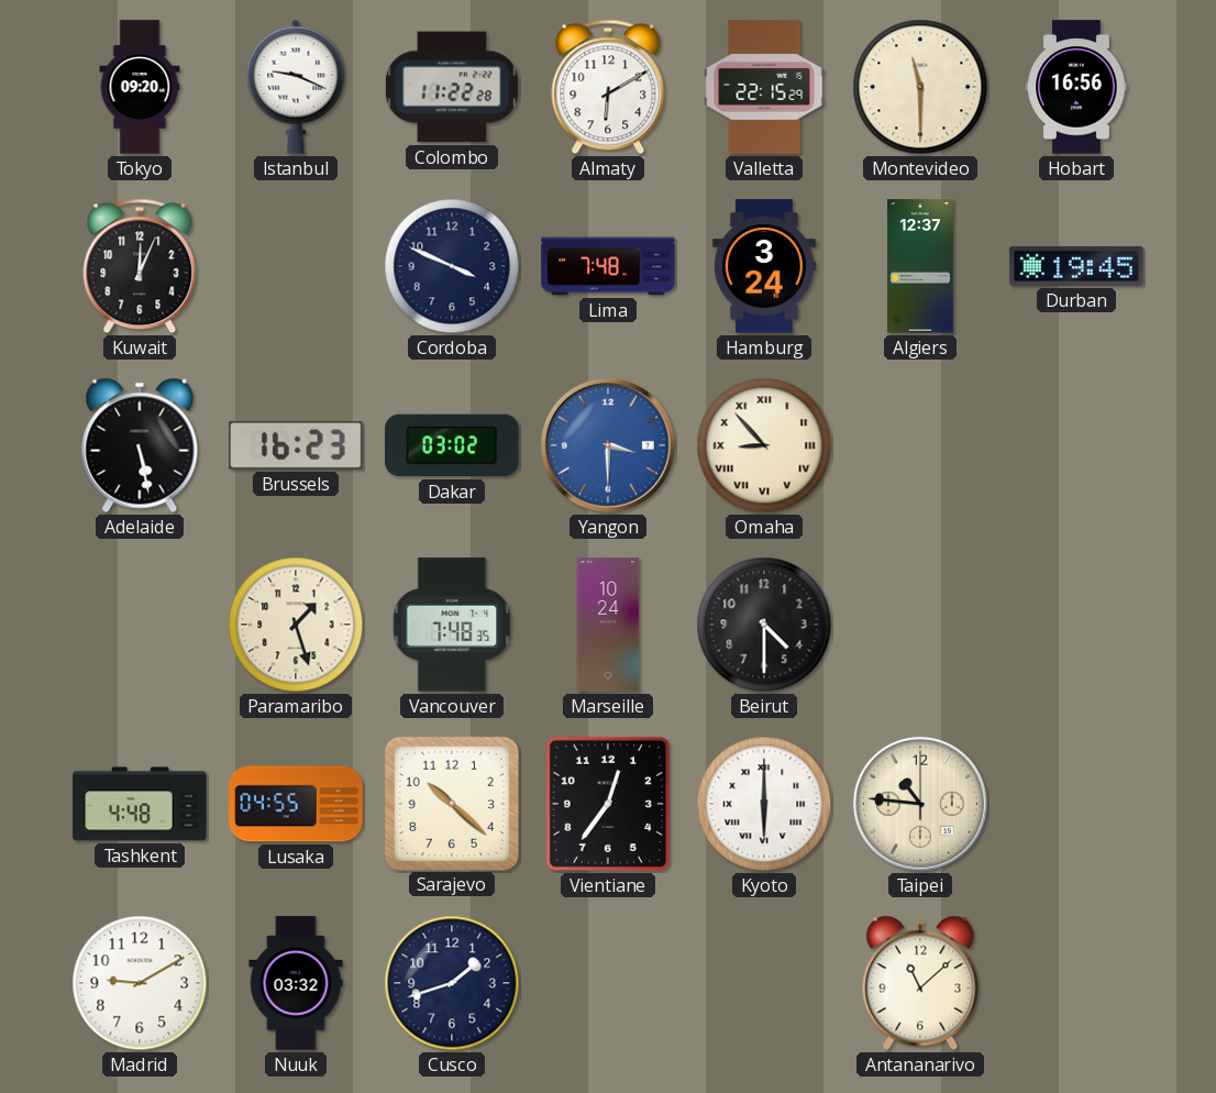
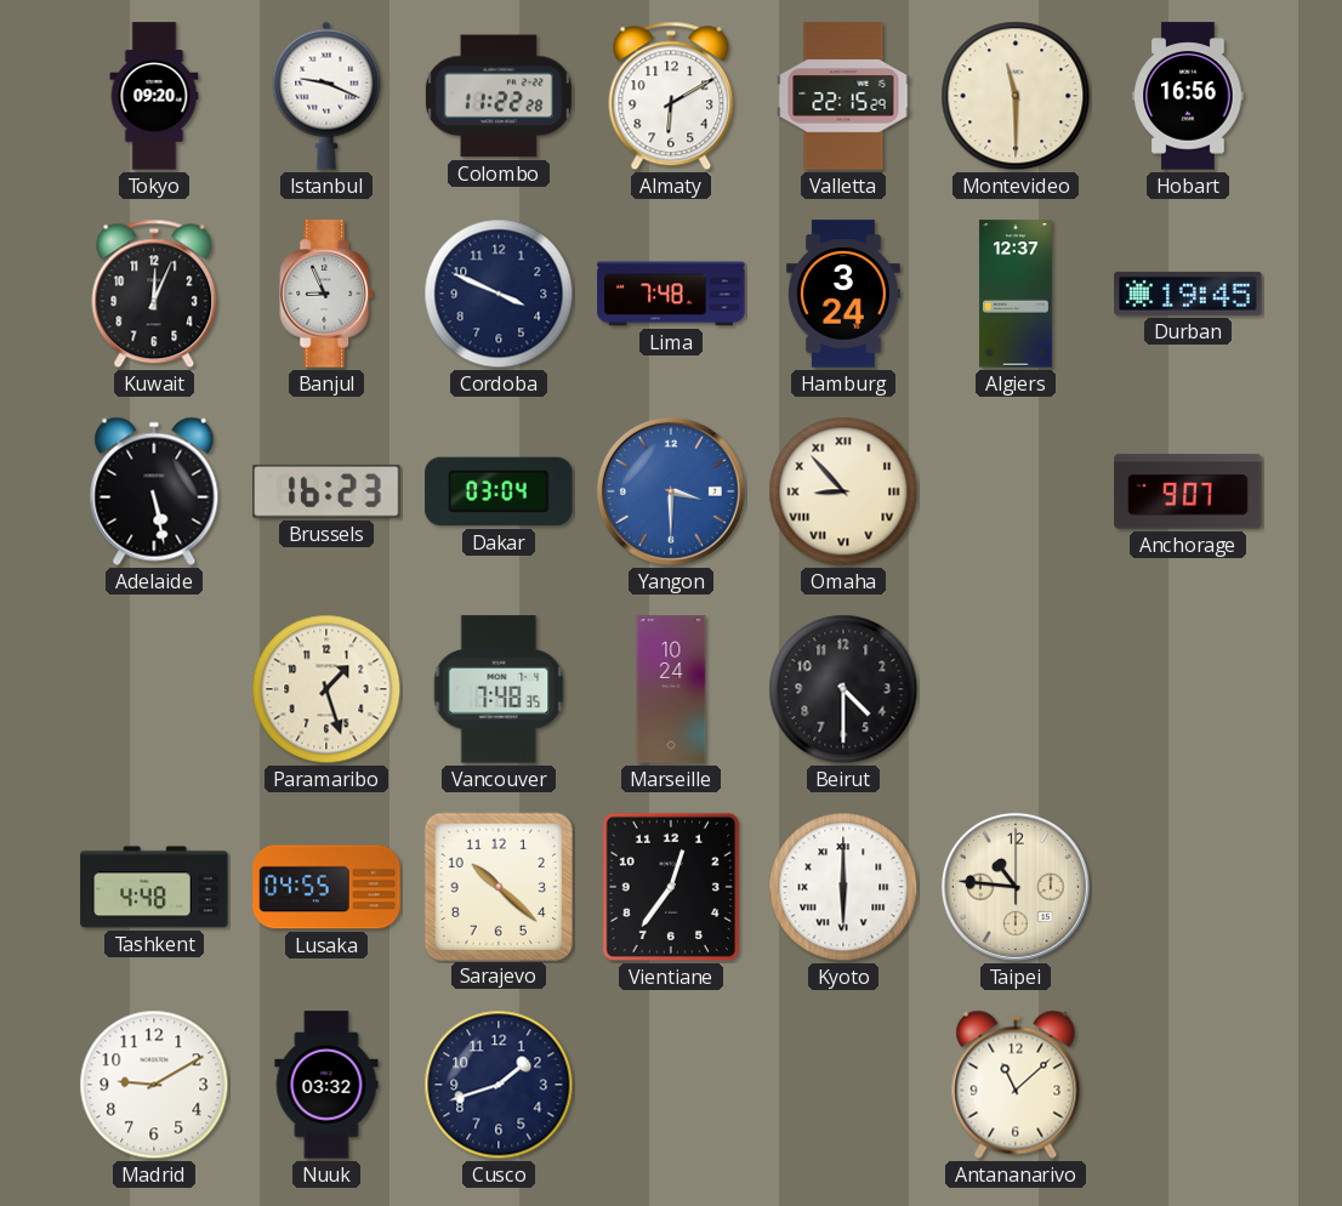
Banjul: none -> 8:56
Dakar: 03:02 -> 03:04
Anchorage: none -> 9:07
